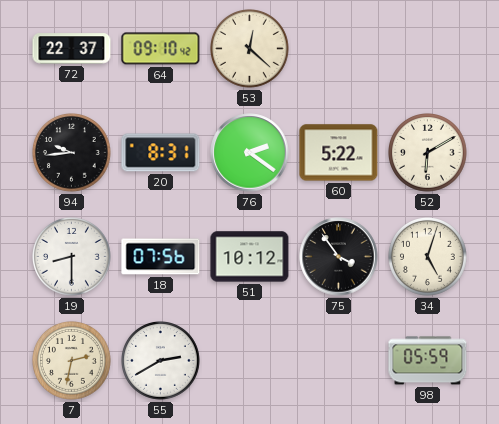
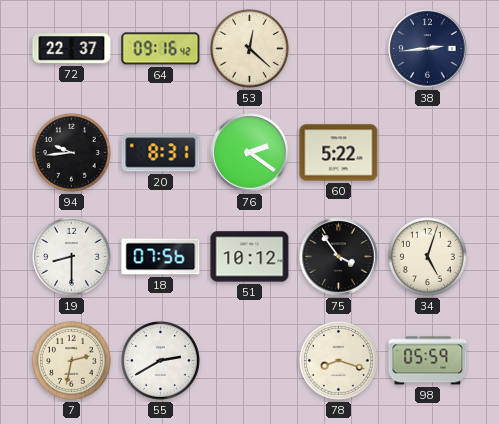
64: 09:10 -> 09:16
38: none -> 2:44
52: 6:10 -> none
78: none -> 8:18
